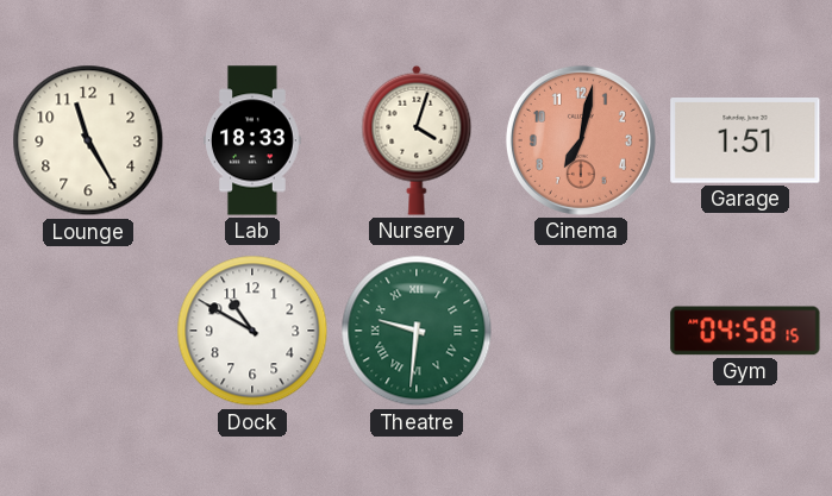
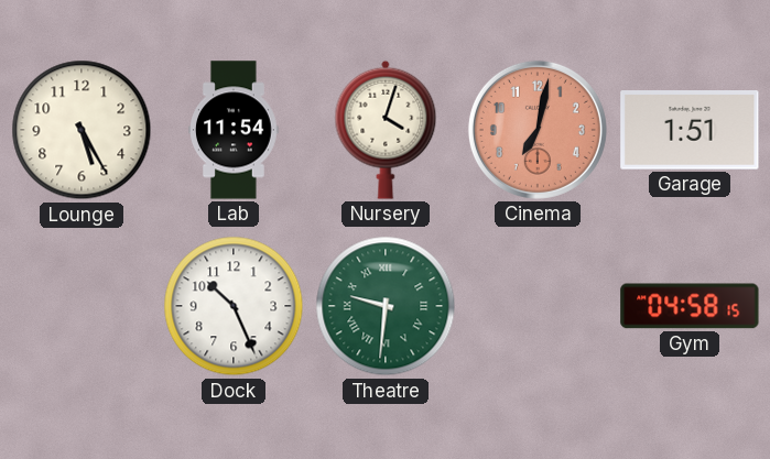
Lounge: 11:25 -> 5:25
Lab: 18:33 -> 11:54
Dock: 10:50 -> 10:26
